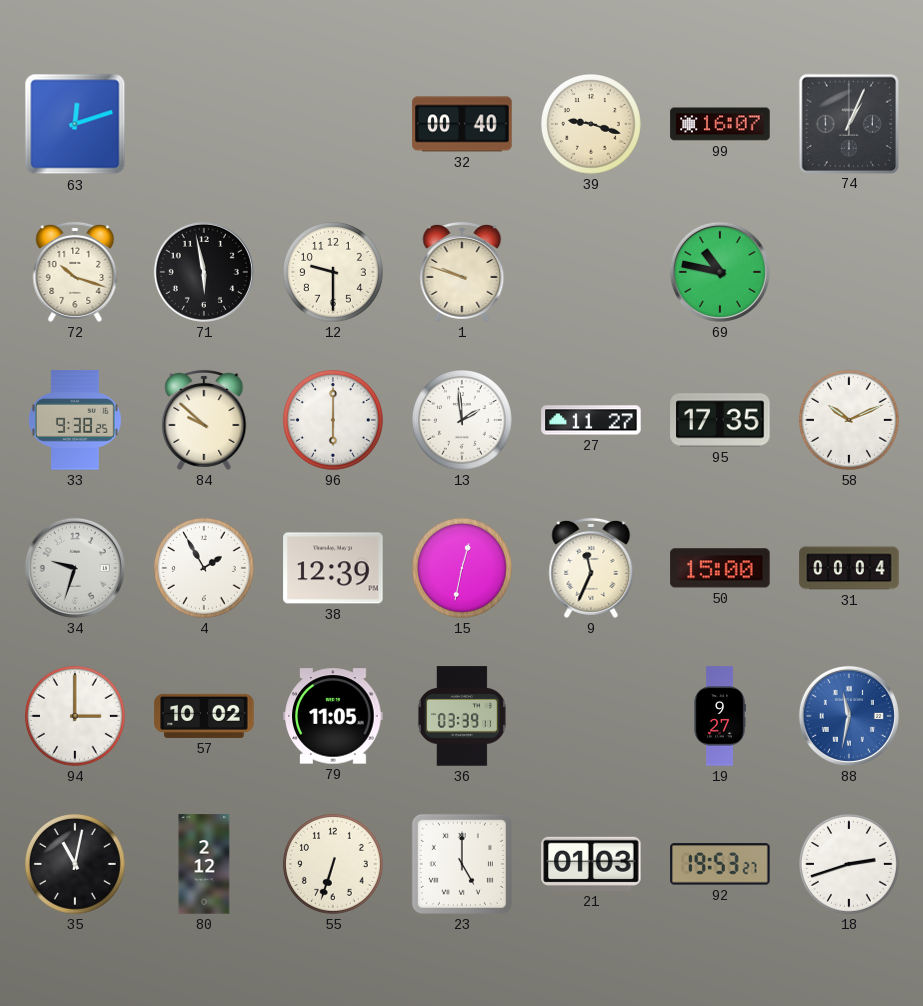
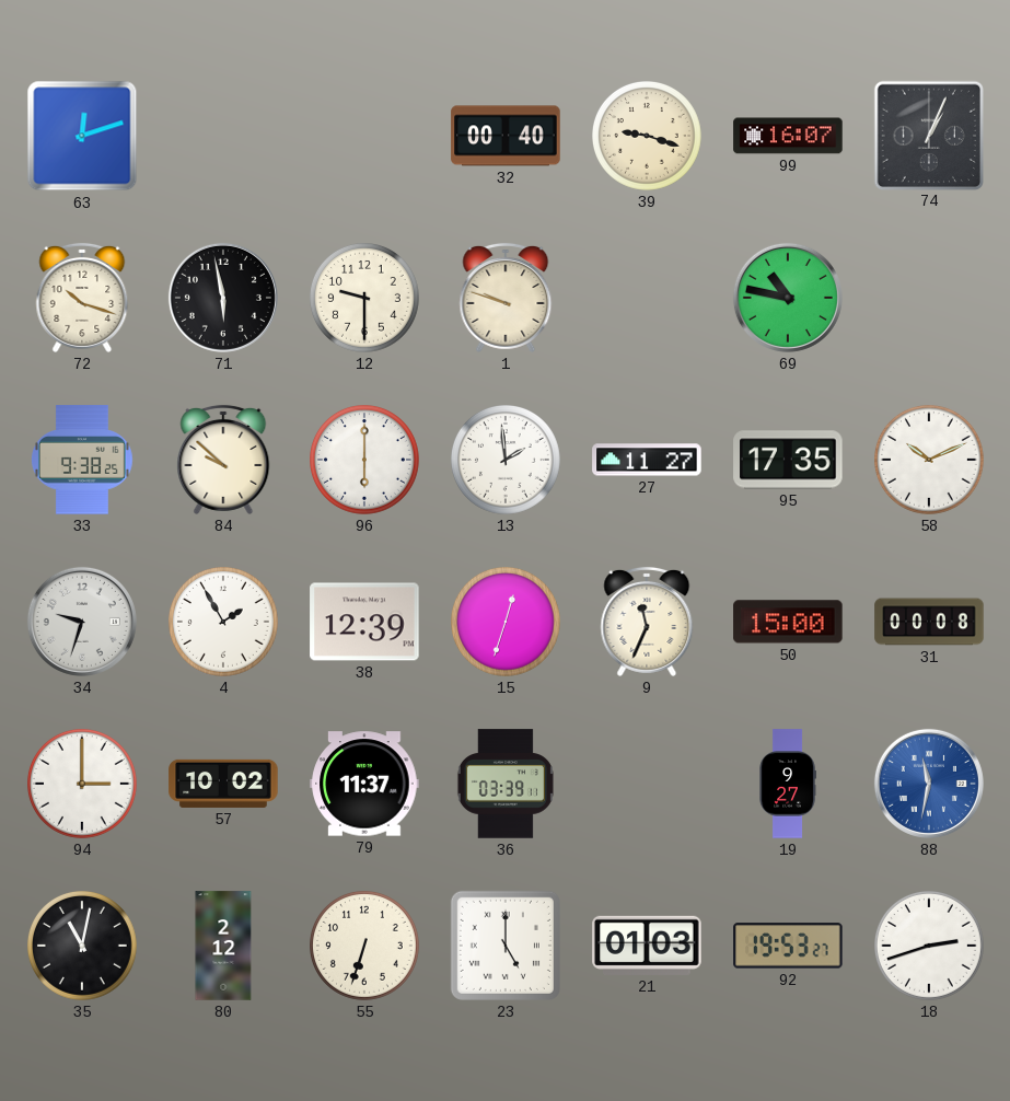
15: 12:32 -> 12:33
31: 00:04 -> 00:08
79: 11:05 -> 11:37
